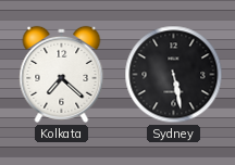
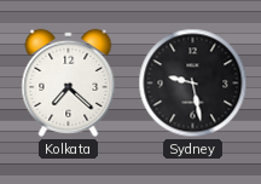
Sydney: 5:28 -> 9:28
